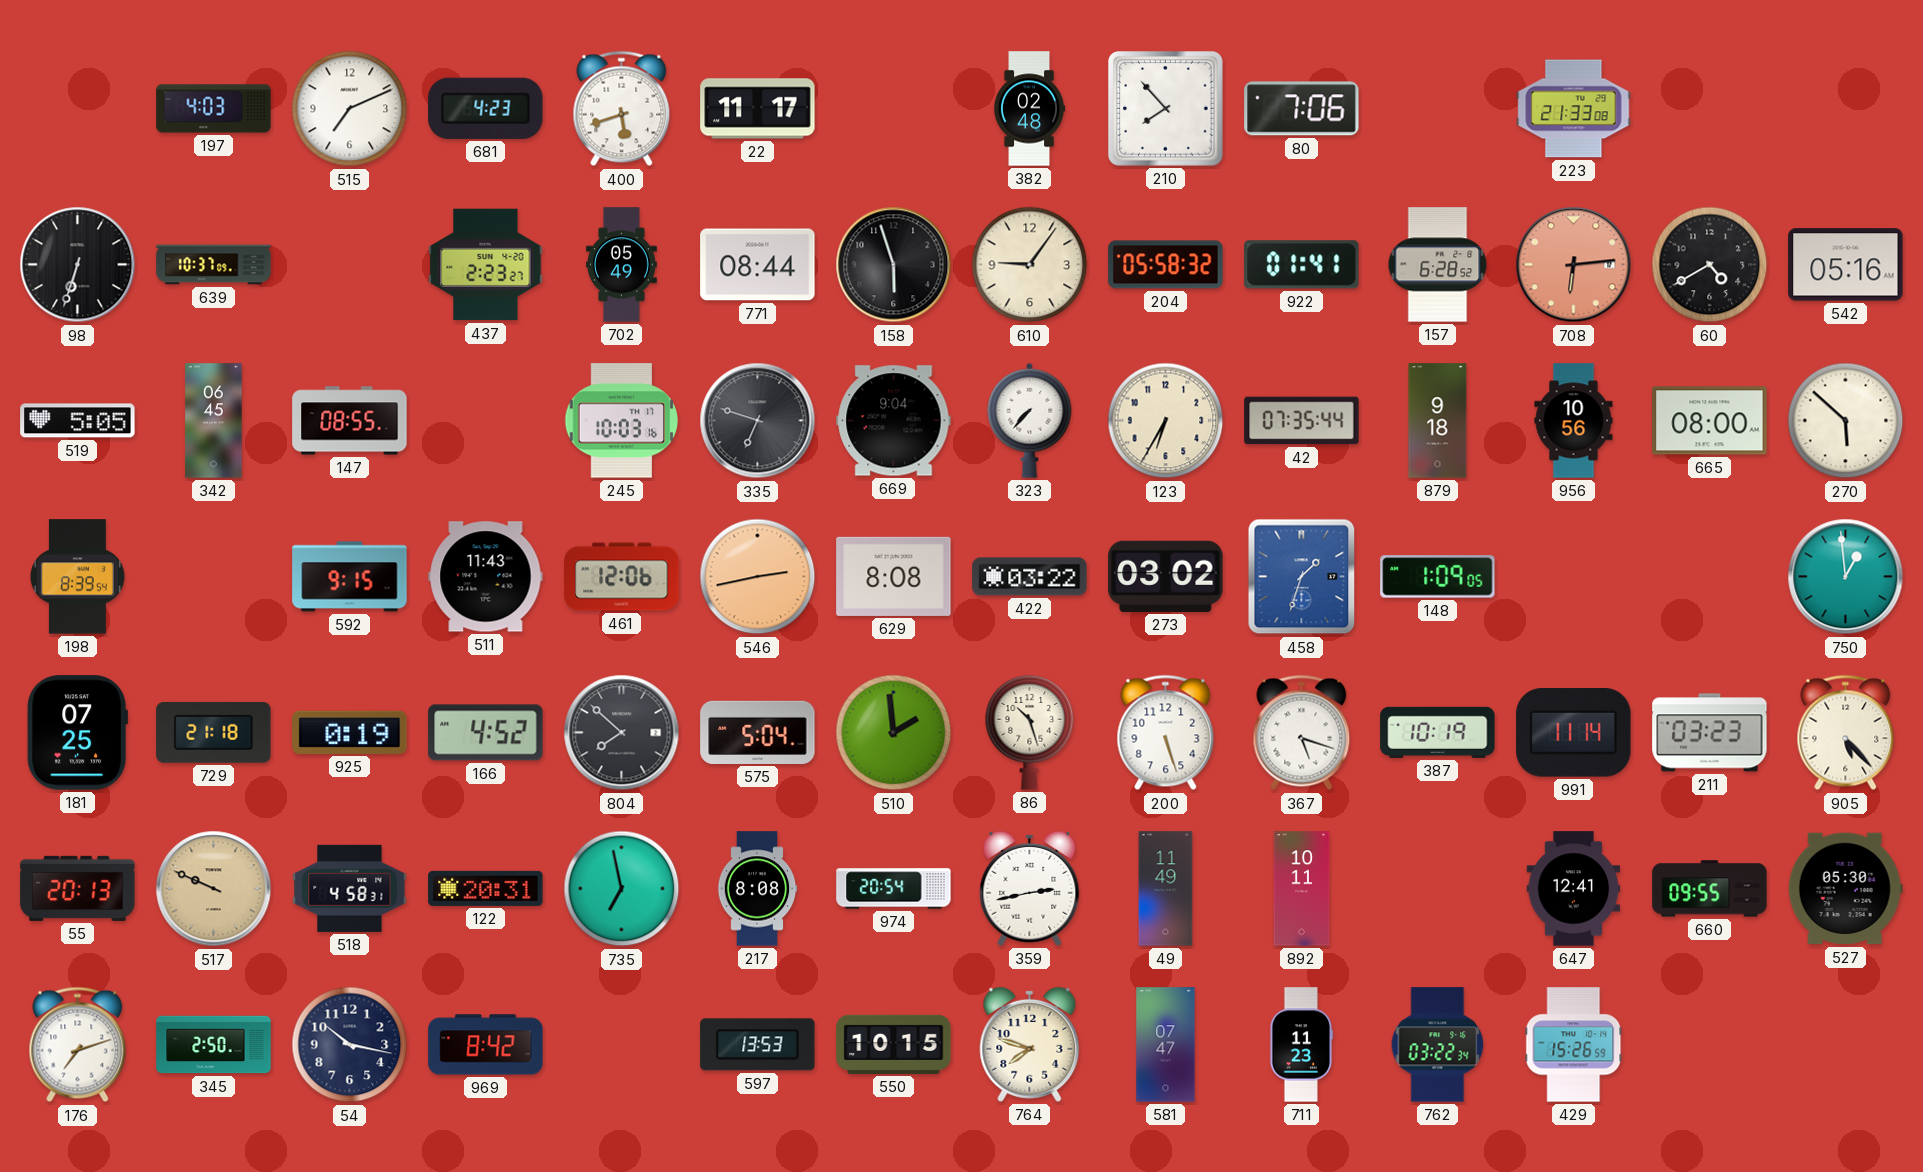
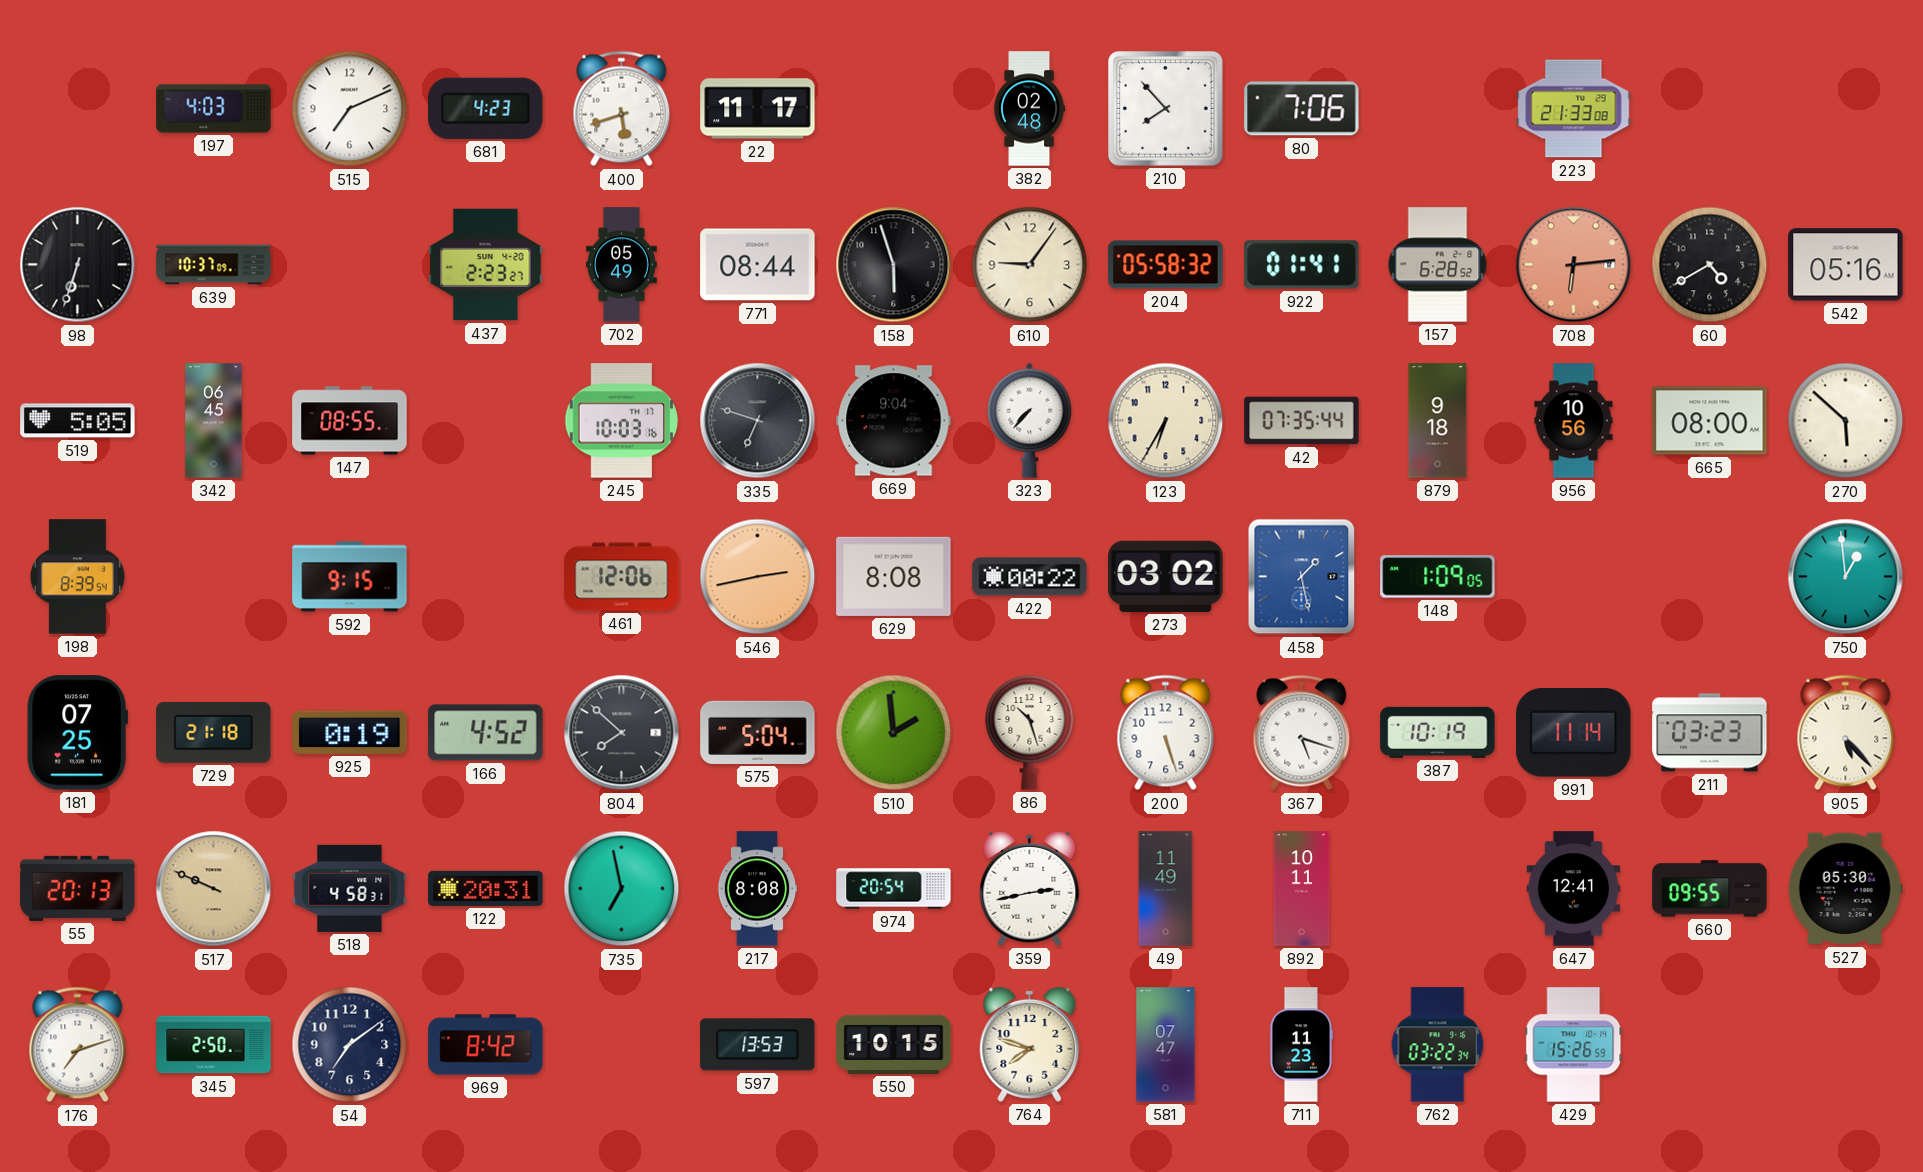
511: 11:43 -> none
422: 03:22 -> 00:22
458: 1:33 -> 1:28
54: 10:17 -> 7:09
